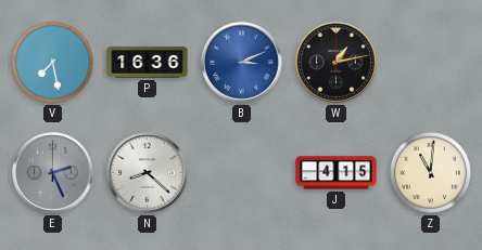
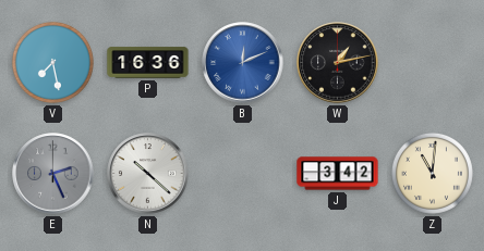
B: 3:11 -> 12:11
N: 8:22 -> 10:22
J: 4:15 -> 3:42
